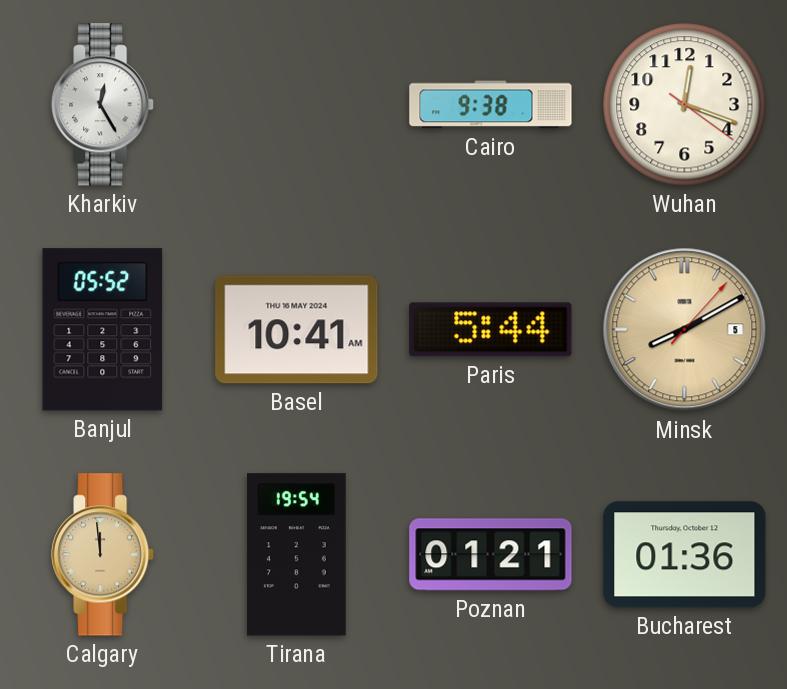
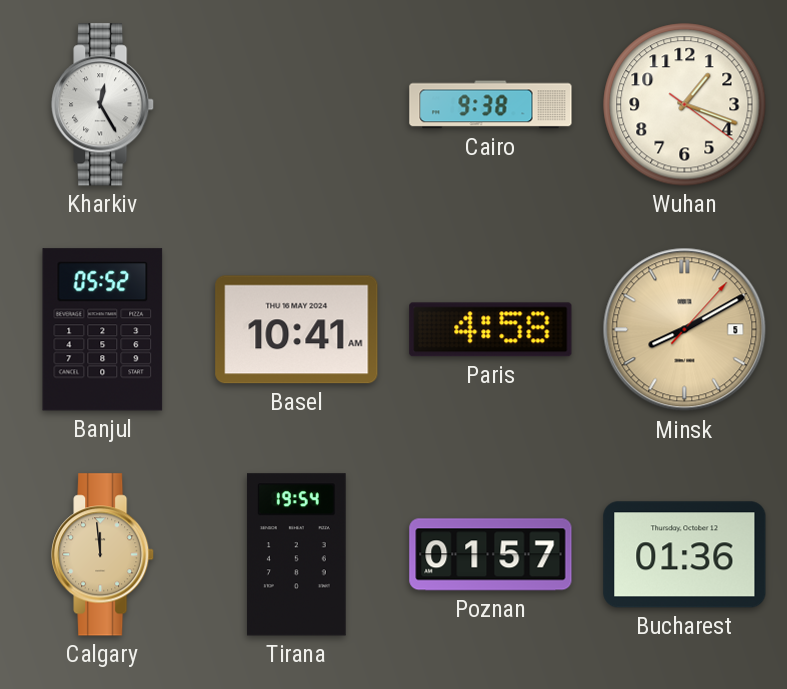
Wuhan: 12:18 -> 1:18
Paris: 5:44 -> 4:58
Poznan: 01:21 -> 01:57
